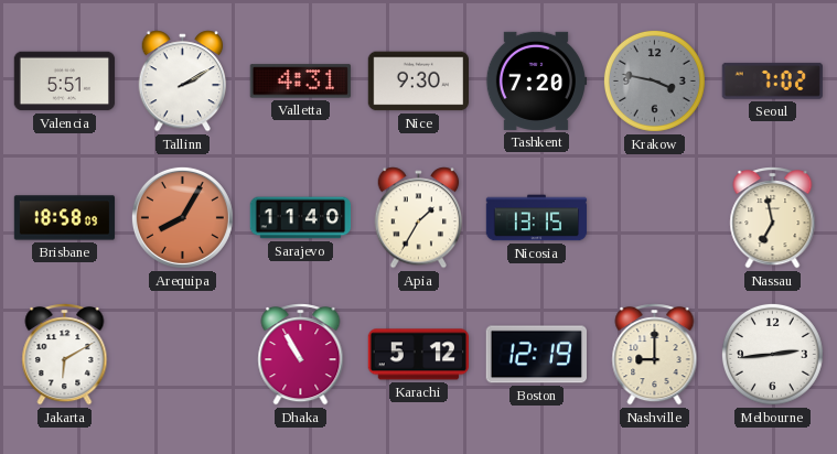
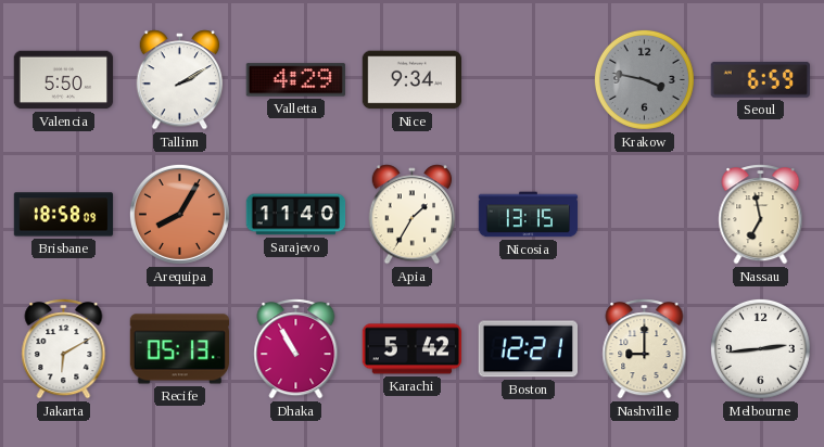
Valencia: 5:51 -> 5:50
Valletta: 4:31 -> 4:29
Nice: 9:30 -> 9:34
Tashkent: 7:20 -> none
Seoul: 7:02 -> 6:59
Recife: none -> 05:13
Karachi: 5:12 -> 5:42
Boston: 12:19 -> 12:21
